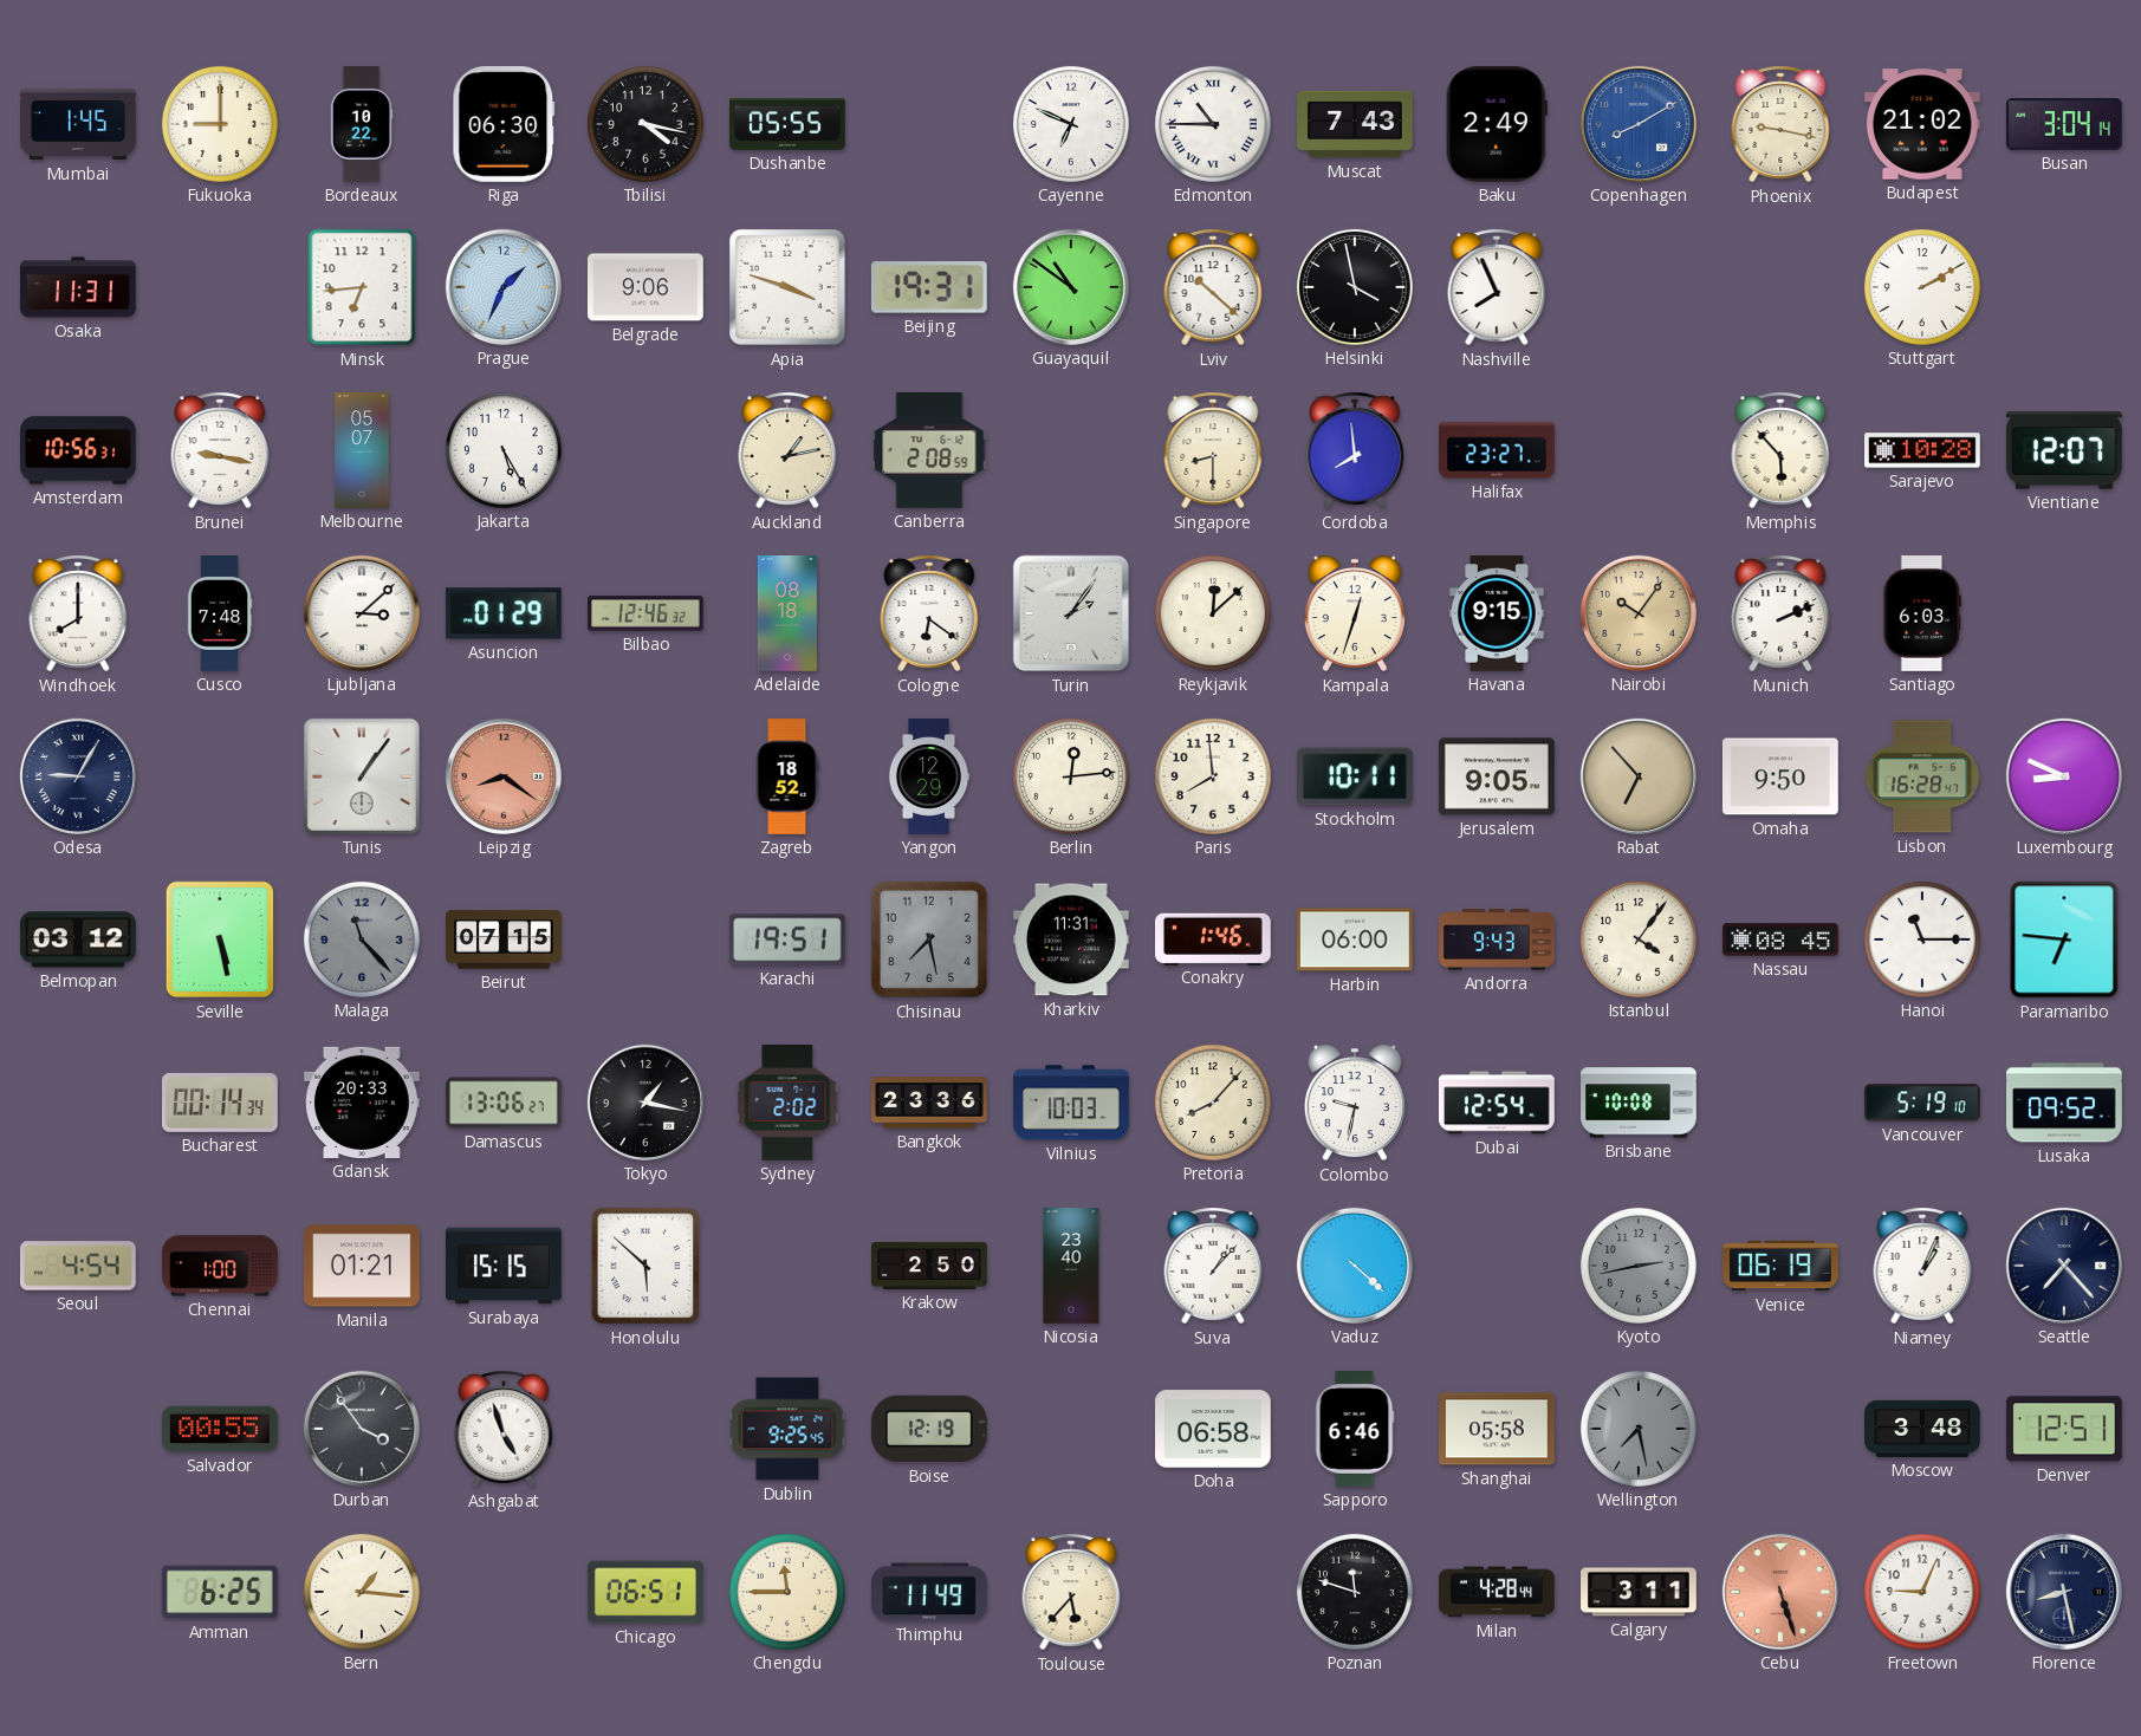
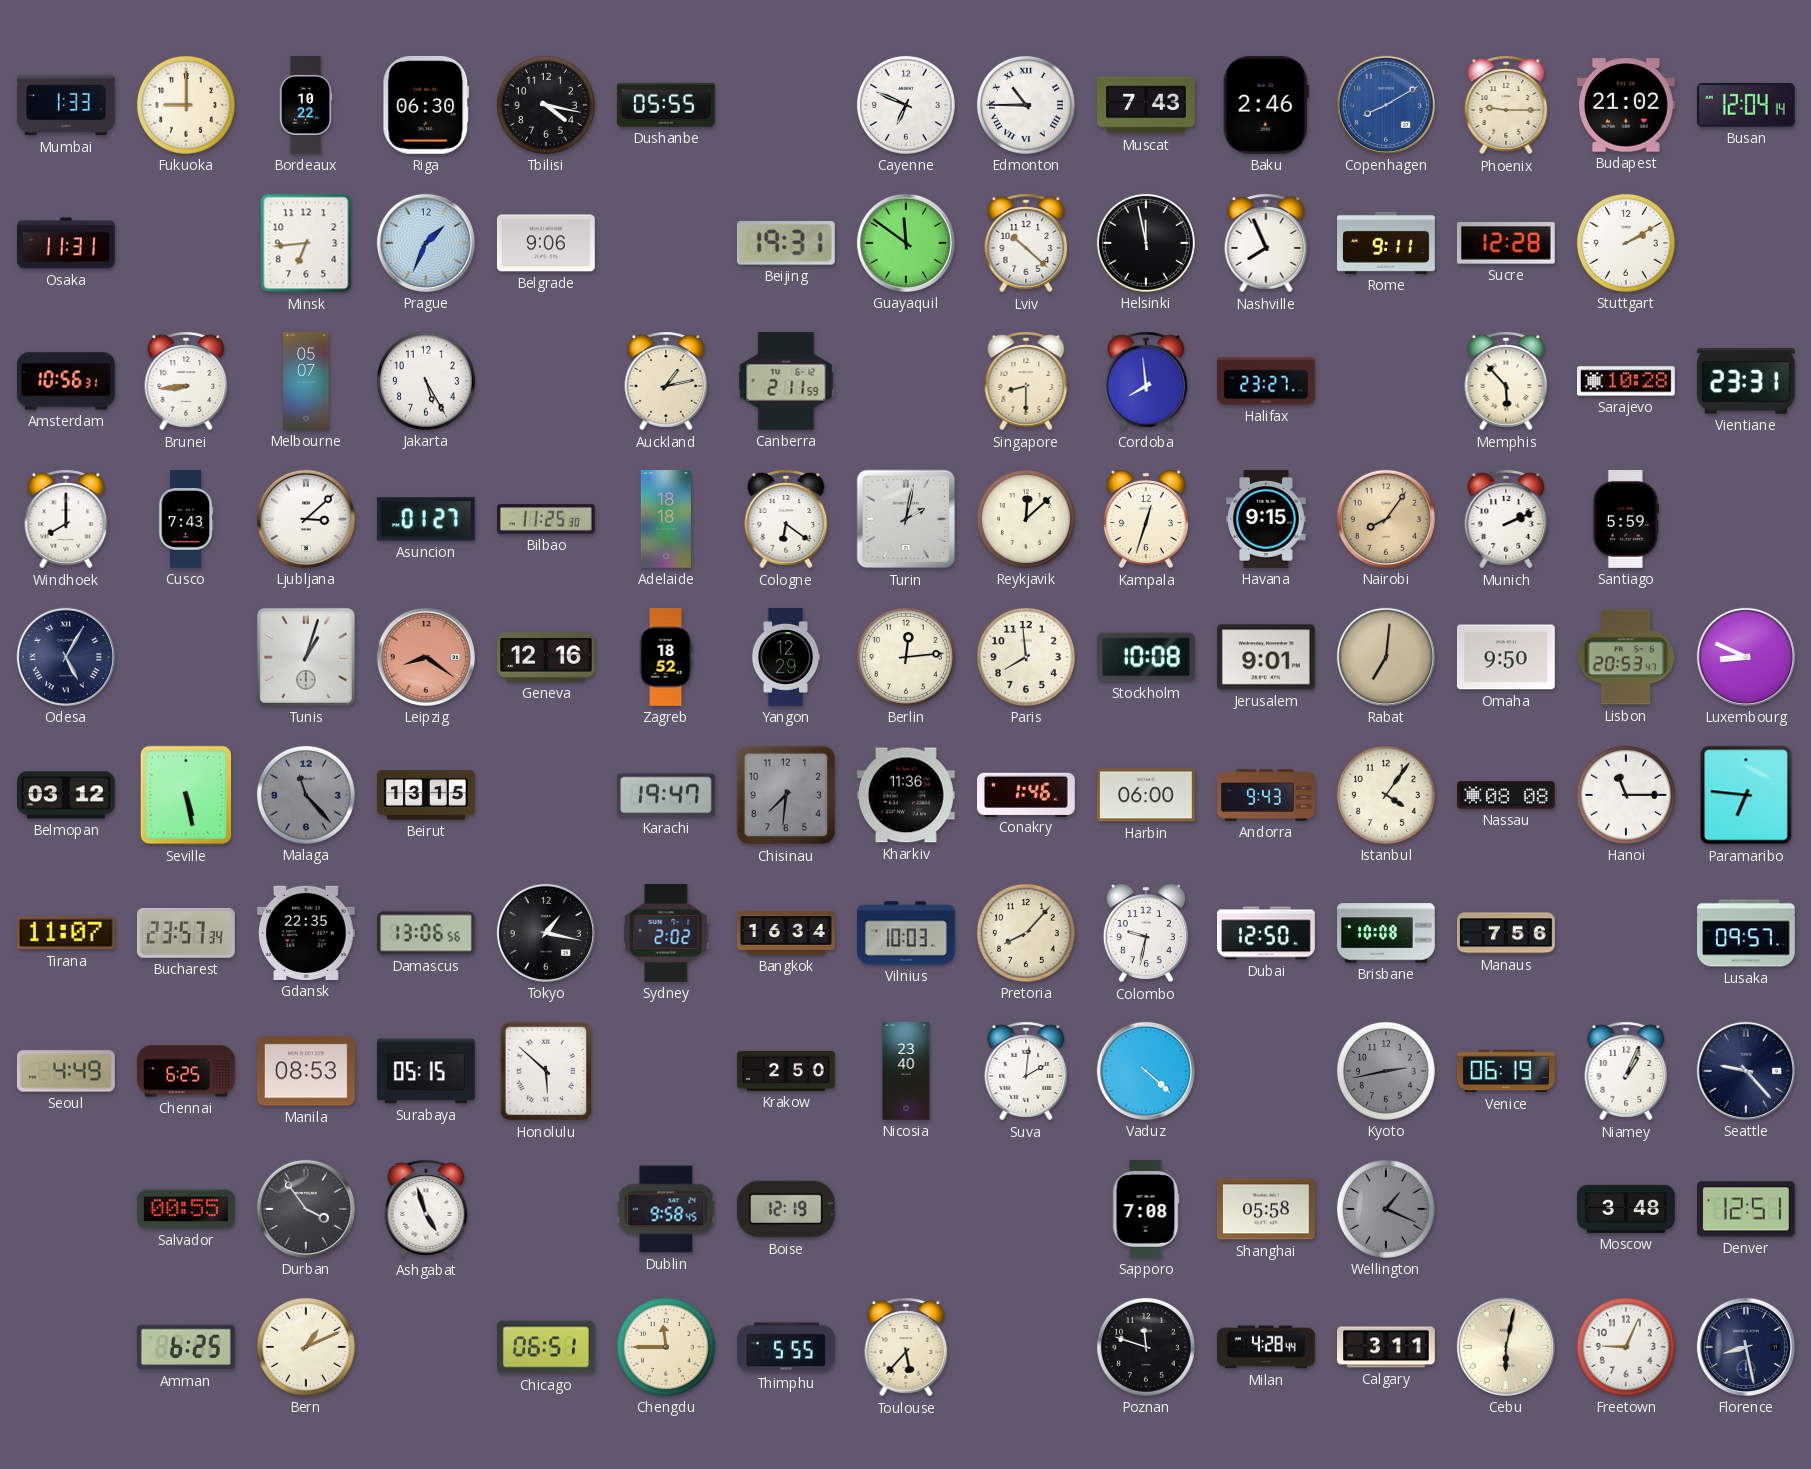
Mumbai: 1:45 -> 1:33
Baku: 2:49 -> 2:46
Phoenix: 9:17 -> 9:15
Busan: 3:04 -> 12:04
Apia: 3:48 -> none
Guayaquil: 10:51 -> 11:51
Helsinki: 3:58 -> 11:58
Rome: none -> 9:11
Sucre: none -> 12:28
Brunei: 9:17 -> 8:44
Canberra: 2:08 -> 2:11
Vientiane: 12:07 -> 23:31
Cusco: 7:48 -> 7:43
Asuncion: 01:29 -> 01:27
Bilbao: 12:46 -> 11:25
Adelaide: 08:18 -> 18:18
Turin: 2:06 -> 2:02
Nairobi: 10:06 -> 8:06
Santiago: 6:03 -> 5:59
Odesa: 9:05 -> 5:05
Tunis: 1:06 -> 1:03
Geneva: none -> 12:16
Stockholm: 10:11 -> 10:08
Jerusalem: 9:05 -> 9:01
Rabat: 6:53 -> 7:01
Lisbon: 16:28 -> 20:53
Beirut: 07:15 -> 13:15
Karachi: 19:51 -> 19:47
Chisinau: 7:28 -> 7:31
Kharkiv: 11:31 -> 11:36
Nassau: 08:45 -> 08:08
Tirana: none -> 11:07
Bucharest: 00:14 -> 23:57
Gdansk: 20:33 -> 22:35
Damascus: 13:06:27 -> 13:06:56
Bangkok: 23:36 -> 16:34
Dubai: 12:54 -> 12:50
Manaus: none -> 7:56
Vancouver: 5:19 -> none
Lusaka: 09:52 -> 09:57
Seoul: 4:54 -> 4:49
Chennai: 1:00 -> 6:25
Manila: 01:21 -> 08:53
Surabaya: 15:15 -> 05:15
Suva: 1:07 -> 2:01
Seattle: 7:23 -> 9:23
Dublin: 9:25 -> 9:58
Doha: 06:58 -> none
Sapporo: 6:46 -> 7:08
Wellington: 7:28 -> 1:19
Bern: 1:16 -> 1:11
Thimphu: 11:49 -> 5:55
Cebu: 5:27 -> 6:02
Cebu dial: salmon -> cream
